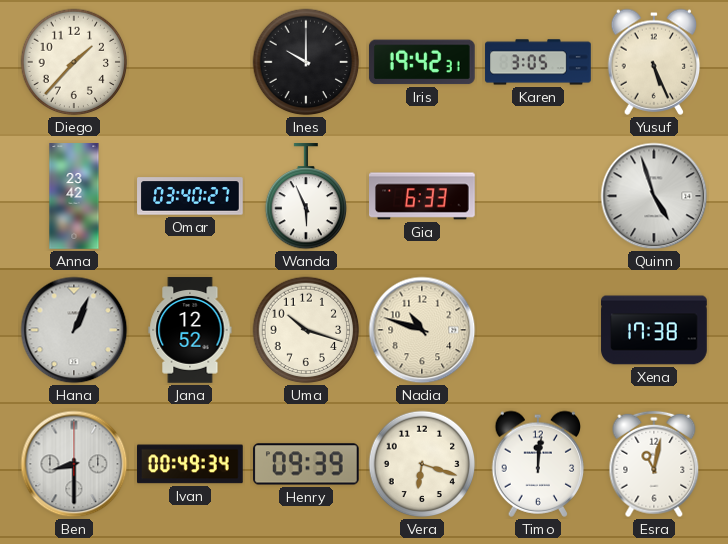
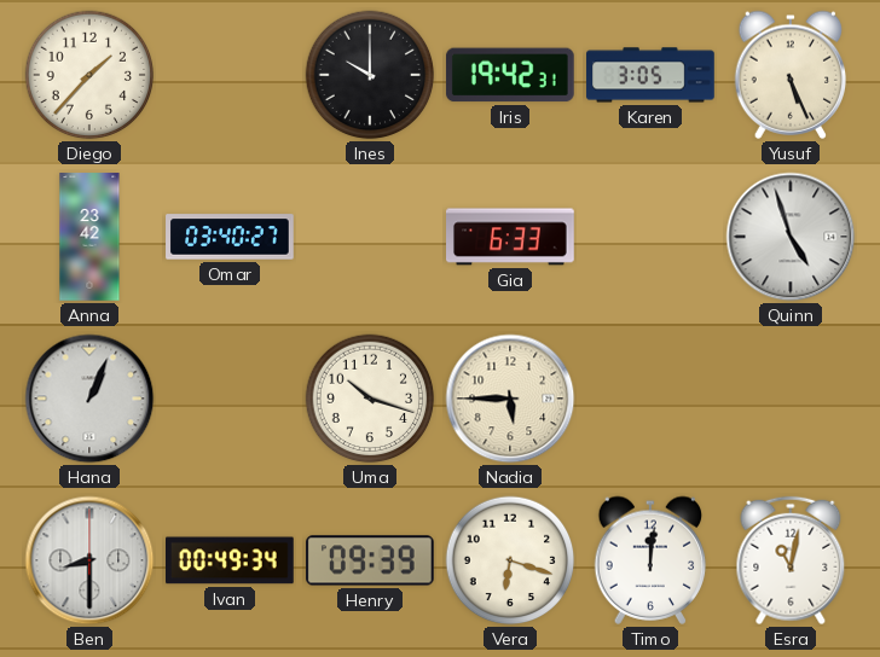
Wanda: 5:56 -> none
Jana: 12:52 -> none
Nadia: 10:48 -> 5:45
Xena: 17:38 -> none
